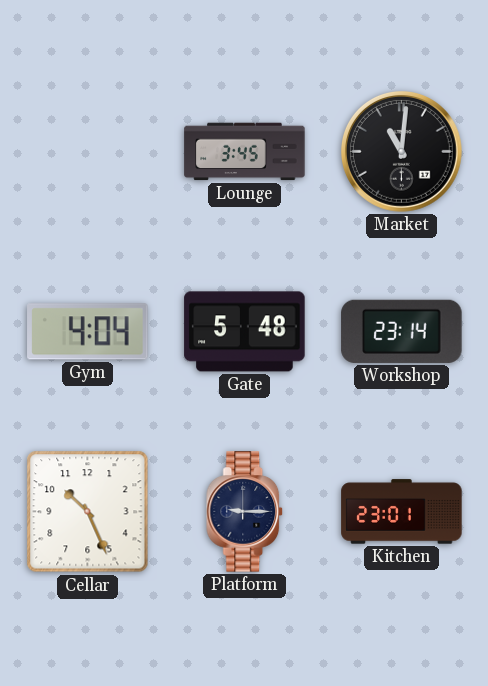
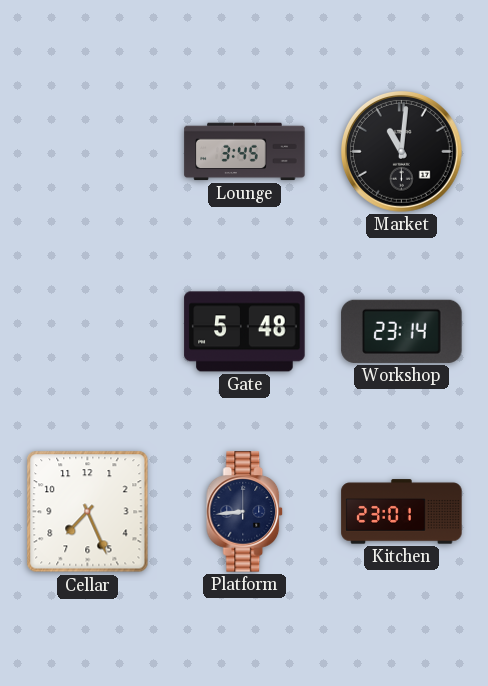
Gym: 4:04 -> none
Cellar: 10:26 -> 7:26
Platform: 9:15 -> 8:44
